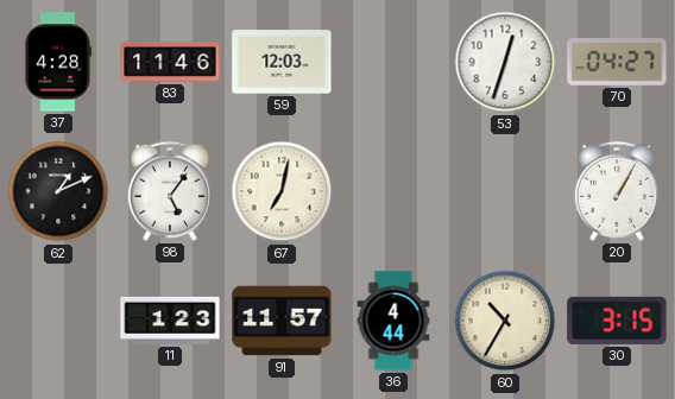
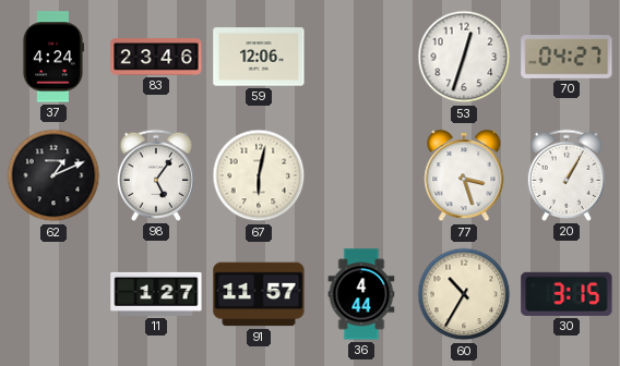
37: 4:28 -> 4:24
83: 11:46 -> 23:46
59: 12:03 -> 12:06
67: 7:02 -> 6:02
77: none -> 3:27
11: 1:23 -> 1:27
